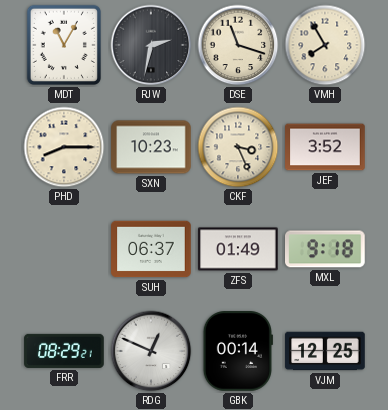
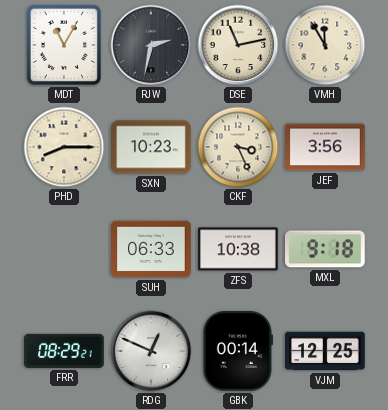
DSE: 11:18 -> 11:13
VMH: 7:55 -> 11:55
JEF: 3:52 -> 3:56
SUH: 06:37 -> 06:33
ZFS: 01:49 -> 10:38
